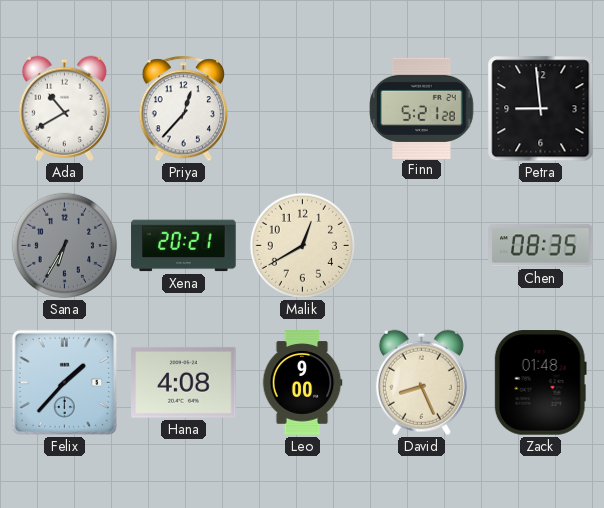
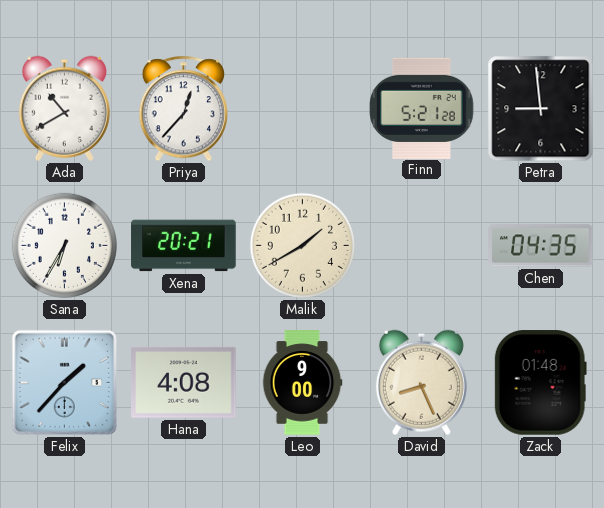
Sana dial: grey -> white
Malik: 12:40 -> 1:40
Chen: 08:35 -> 04:35
